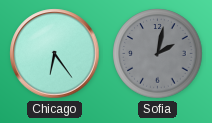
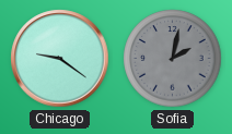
Chicago: 6:24 -> 9:21
